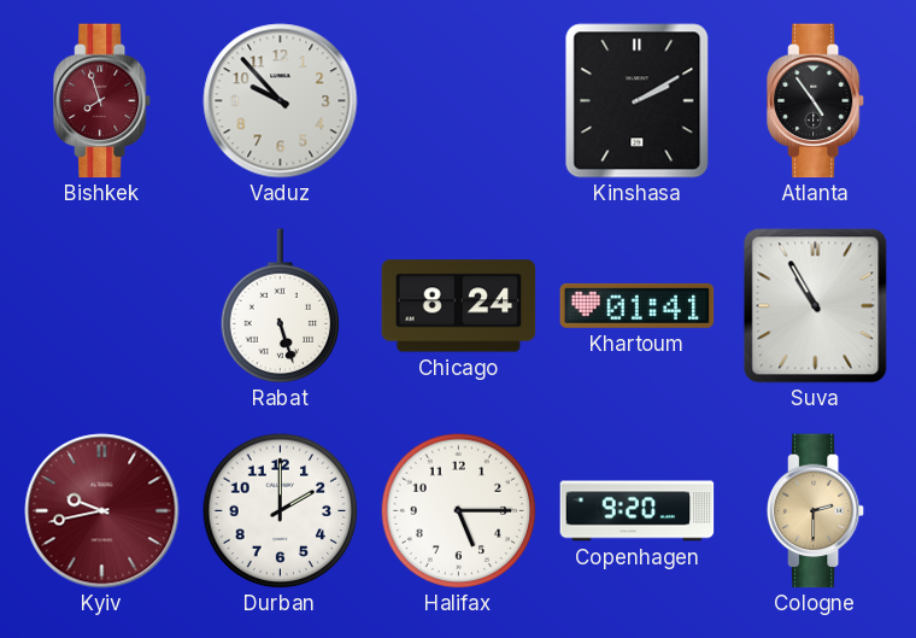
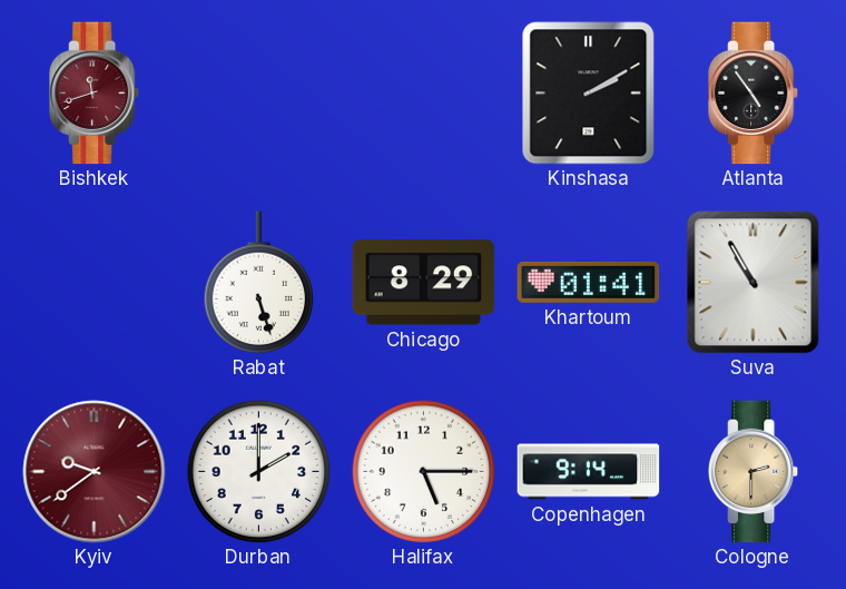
Bishkek: 7:57 -> 11:42
Vaduz: 9:53 -> none
Chicago: 8:24 -> 8:29
Kyiv: 9:43 -> 9:39
Copenhagen: 9:20 -> 9:14
